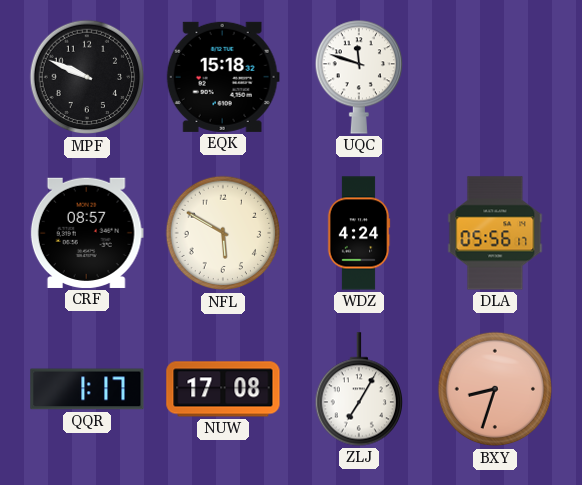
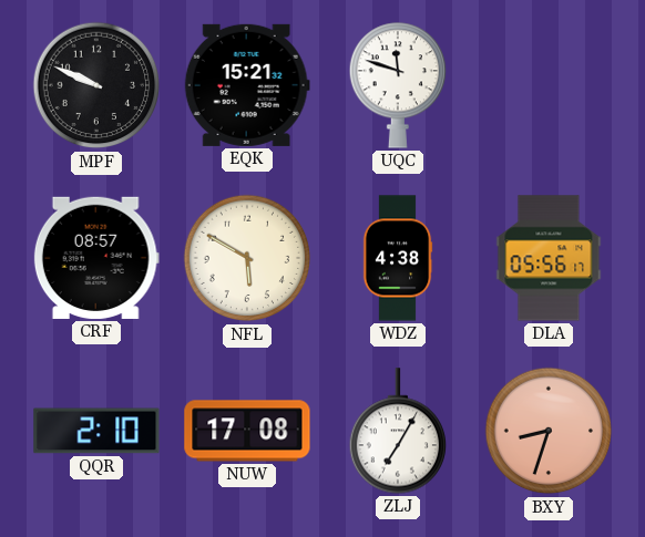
EQK: 15:18 -> 15:21
WDZ: 4:24 -> 4:38
QQR: 1:17 -> 2:10
